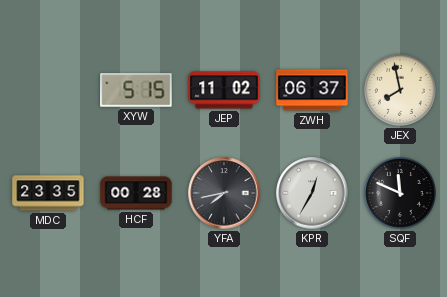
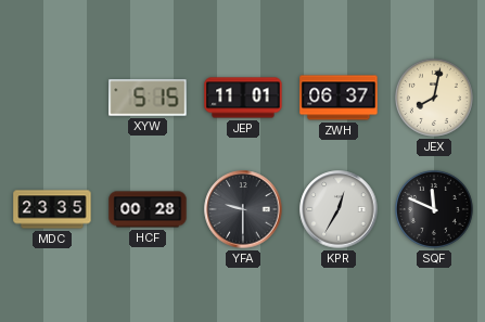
JEP: 11:02 -> 11:01
JEX: 7:58 -> 8:02
YFA: 7:43 -> 9:30
